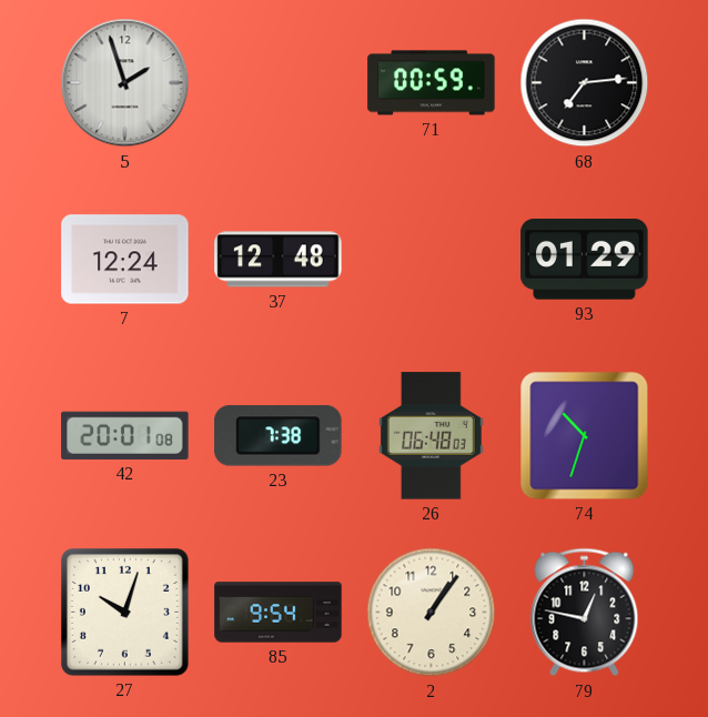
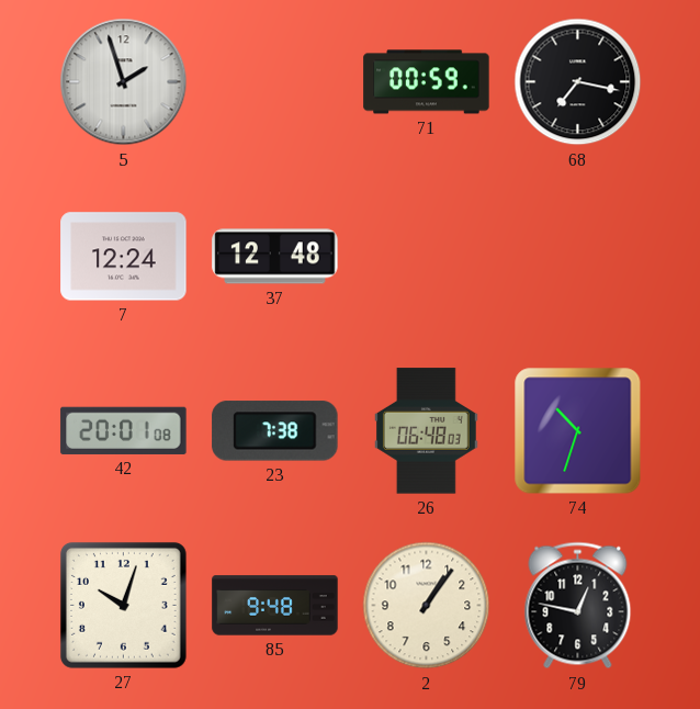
68: 7:14 -> 7:17
93: 01:29 -> none
85: 9:54 -> 9:48
